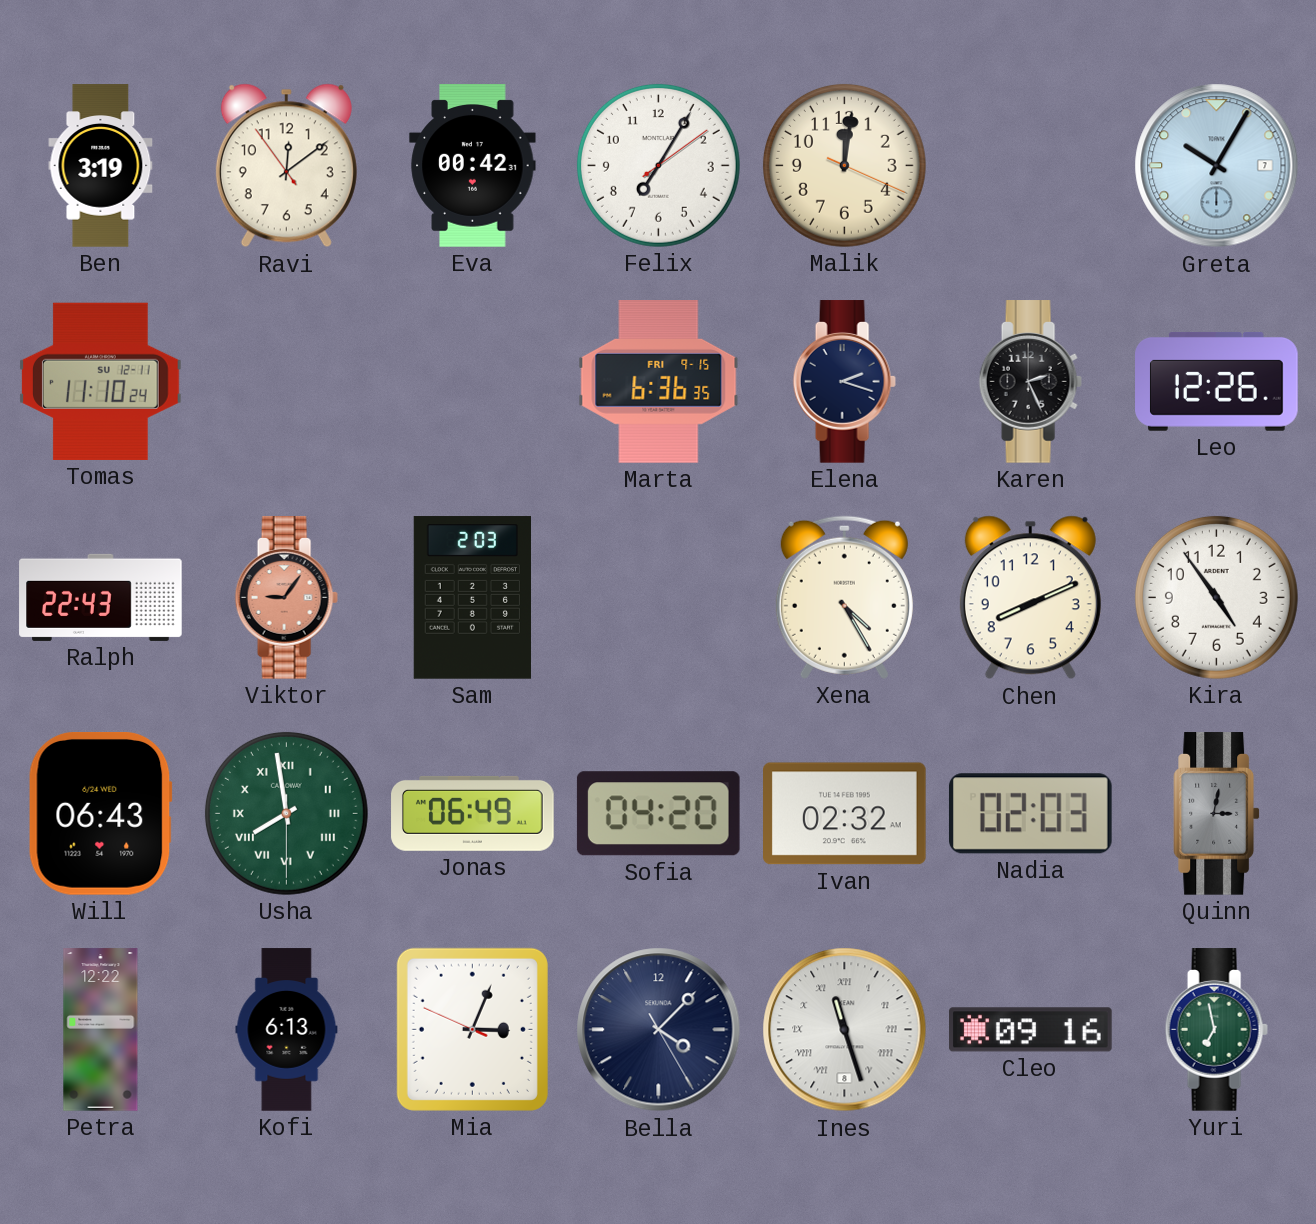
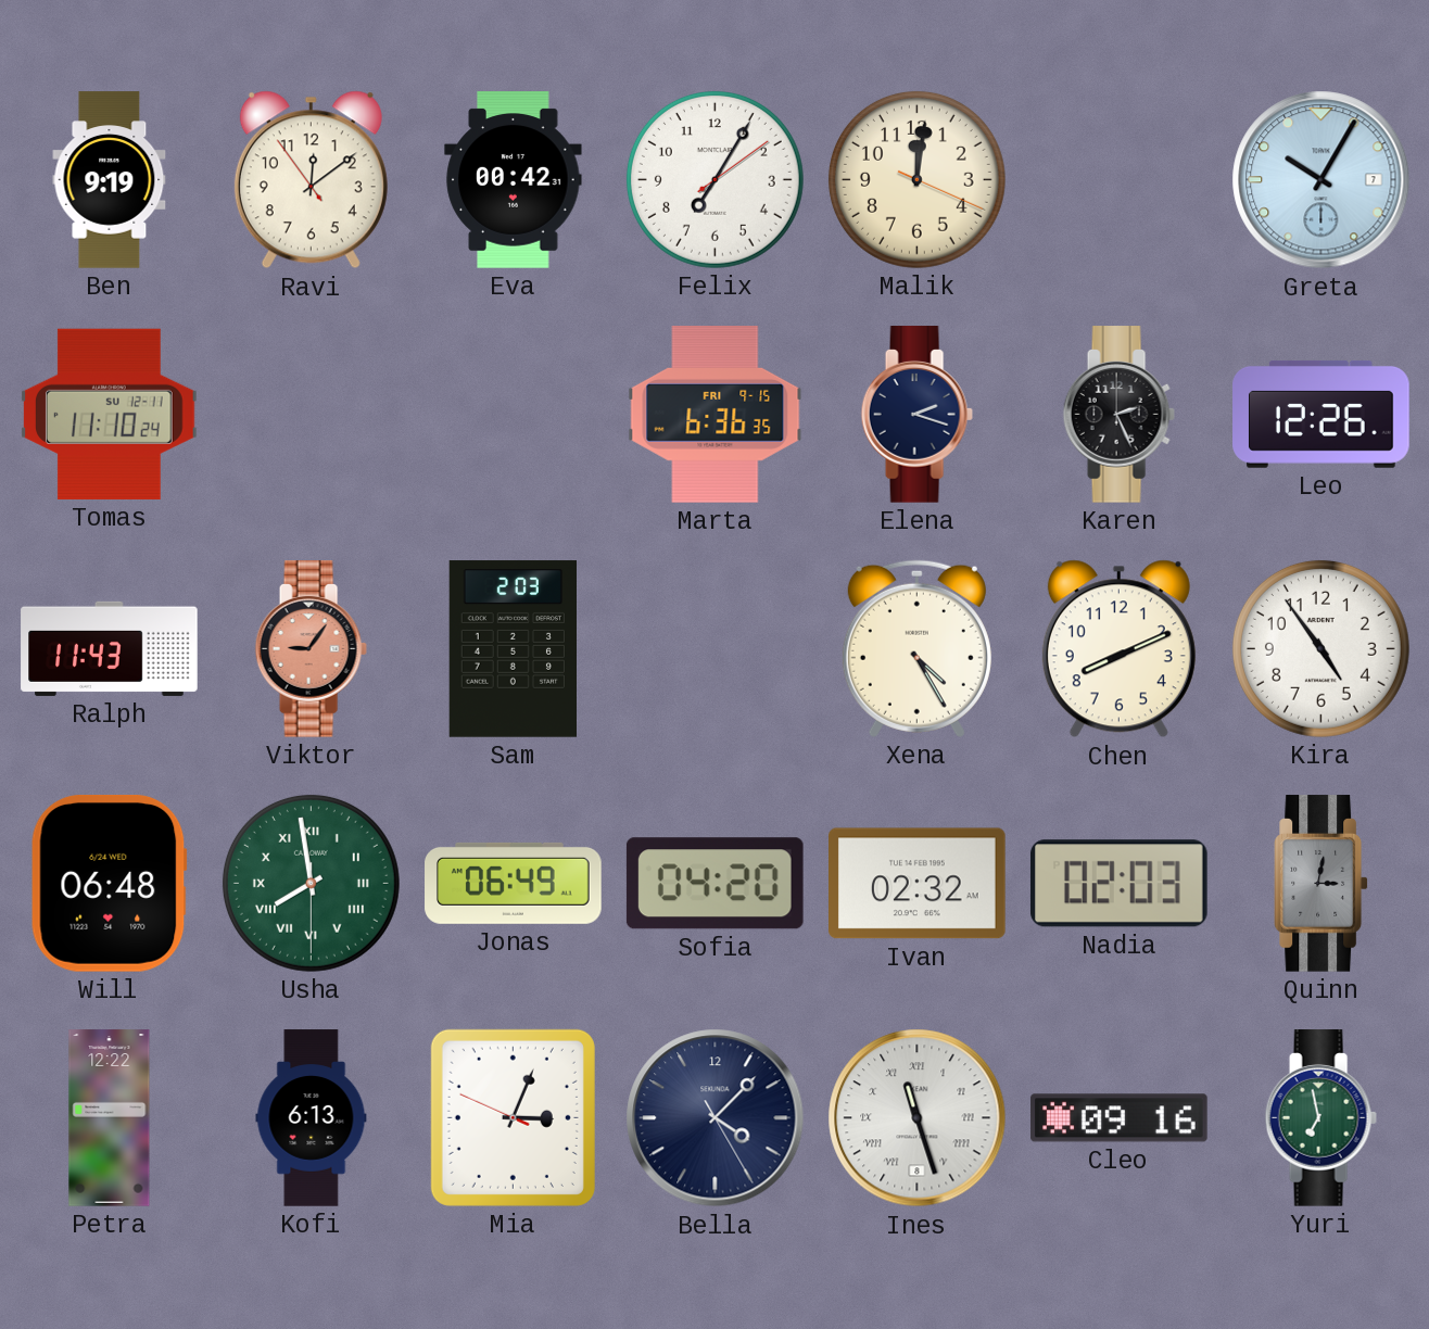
Ben: 3:19 -> 9:19
Ralph: 22:43 -> 11:43
Will: 06:43 -> 06:48
